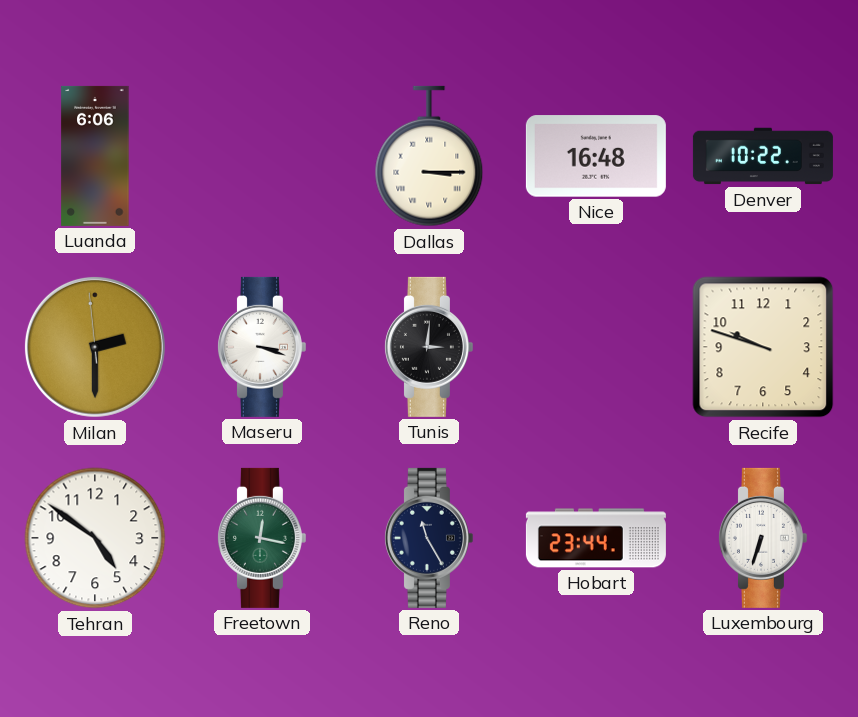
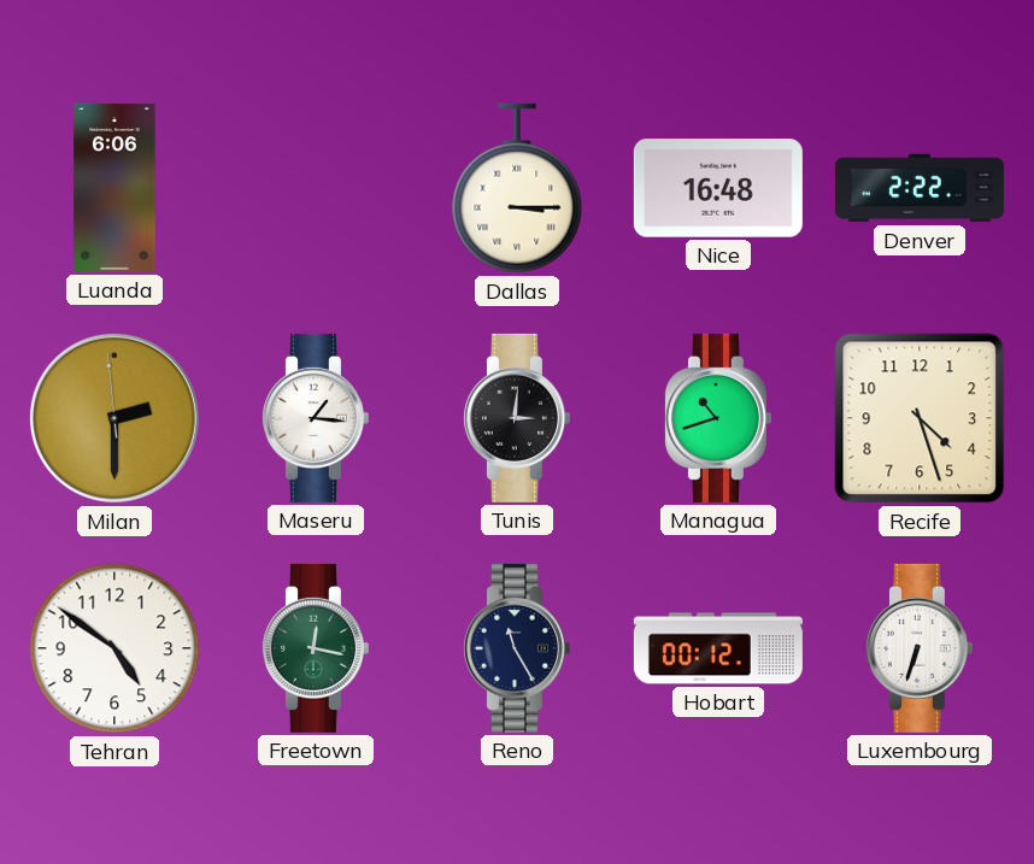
Denver: 10:22 -> 2:22
Maseru: 3:18 -> 1:16
Managua: none -> 10:42
Recife: 9:48 -> 4:27
Hobart: 23:44 -> 00:12
